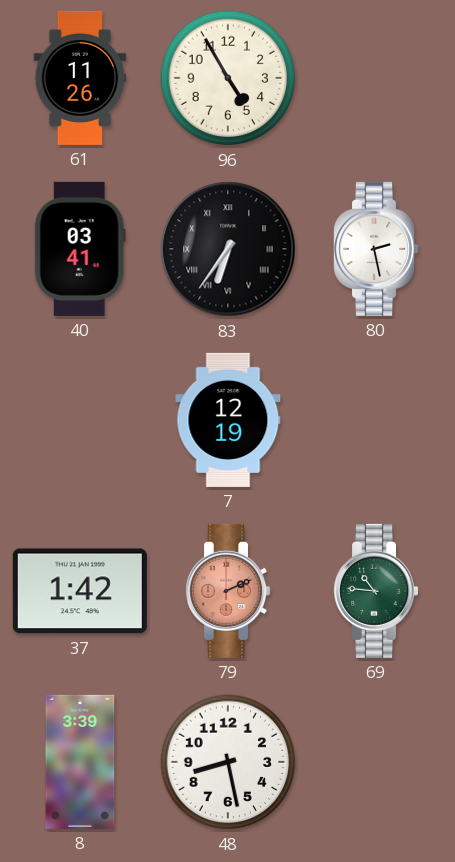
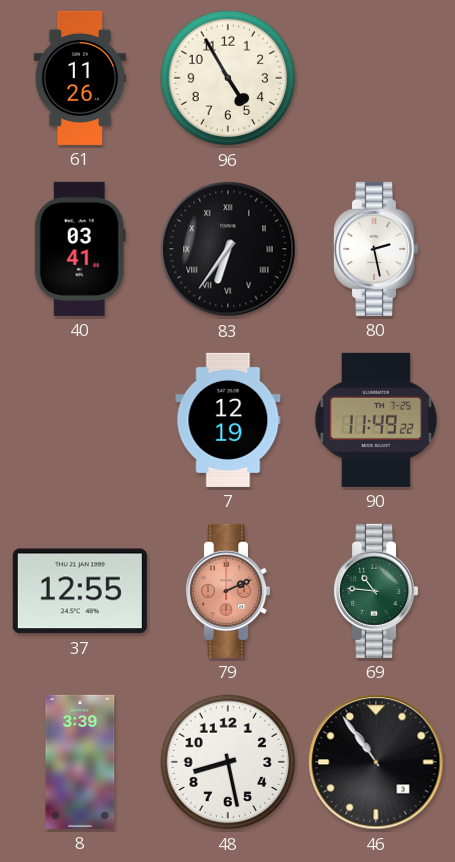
90: none -> 11:49
37: 1:42 -> 12:55
46: none -> 10:54
